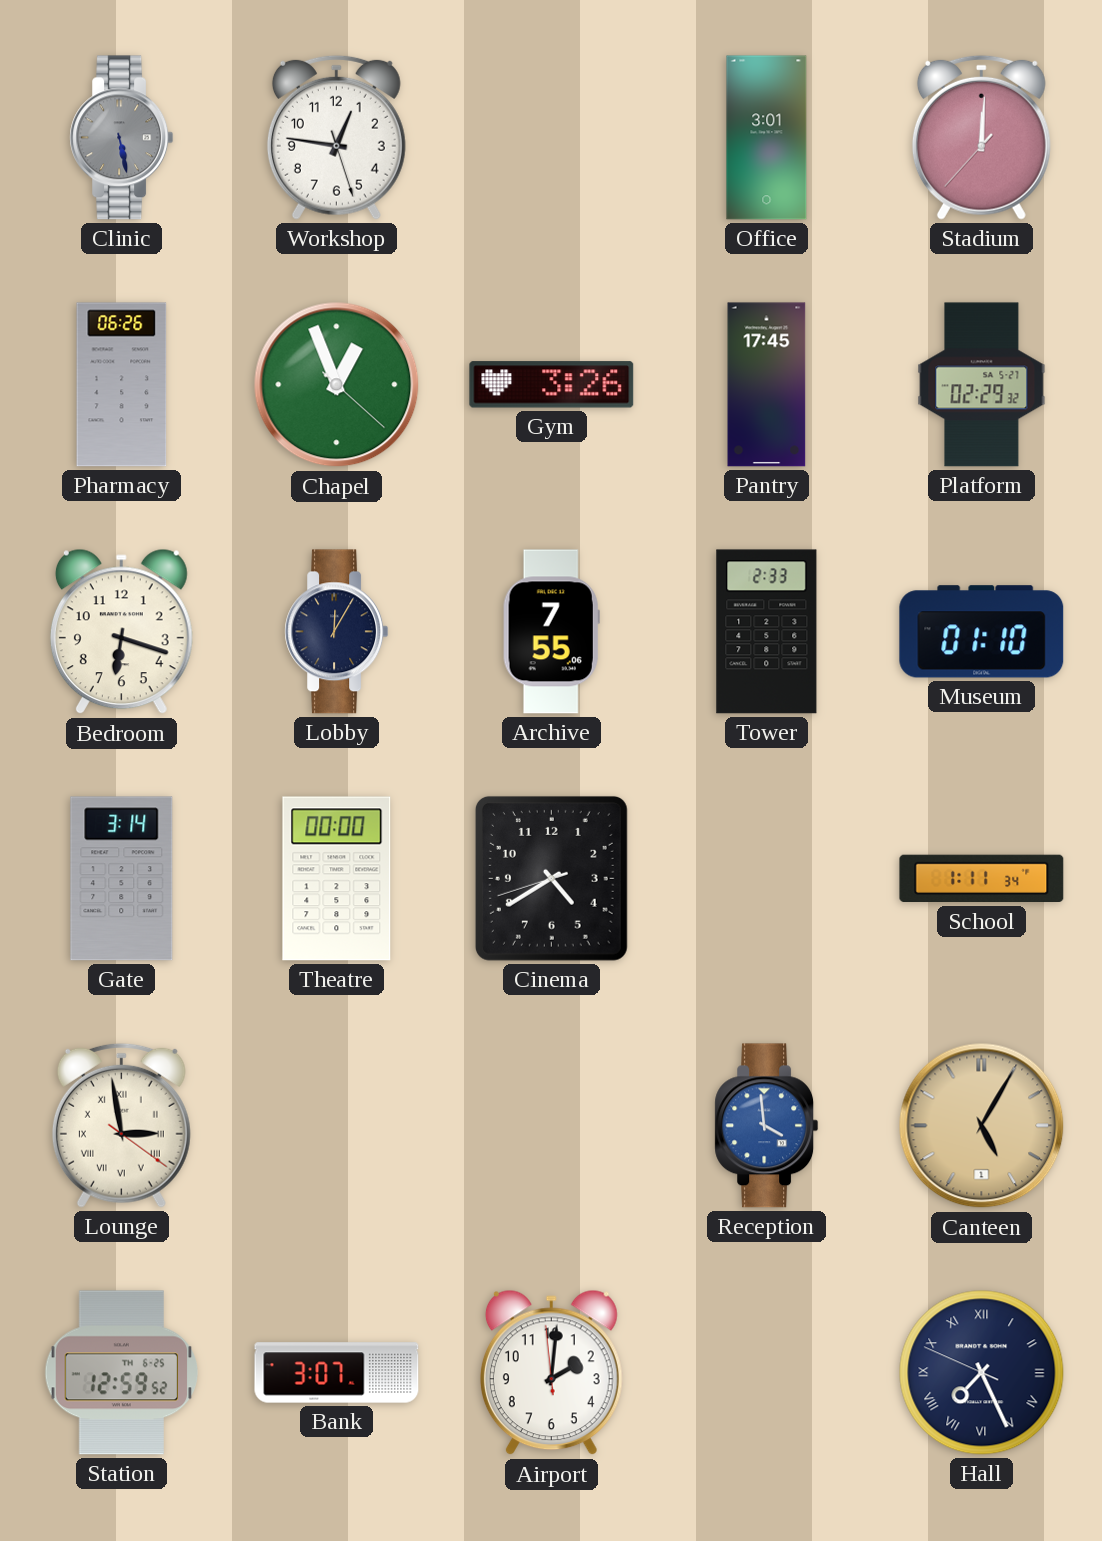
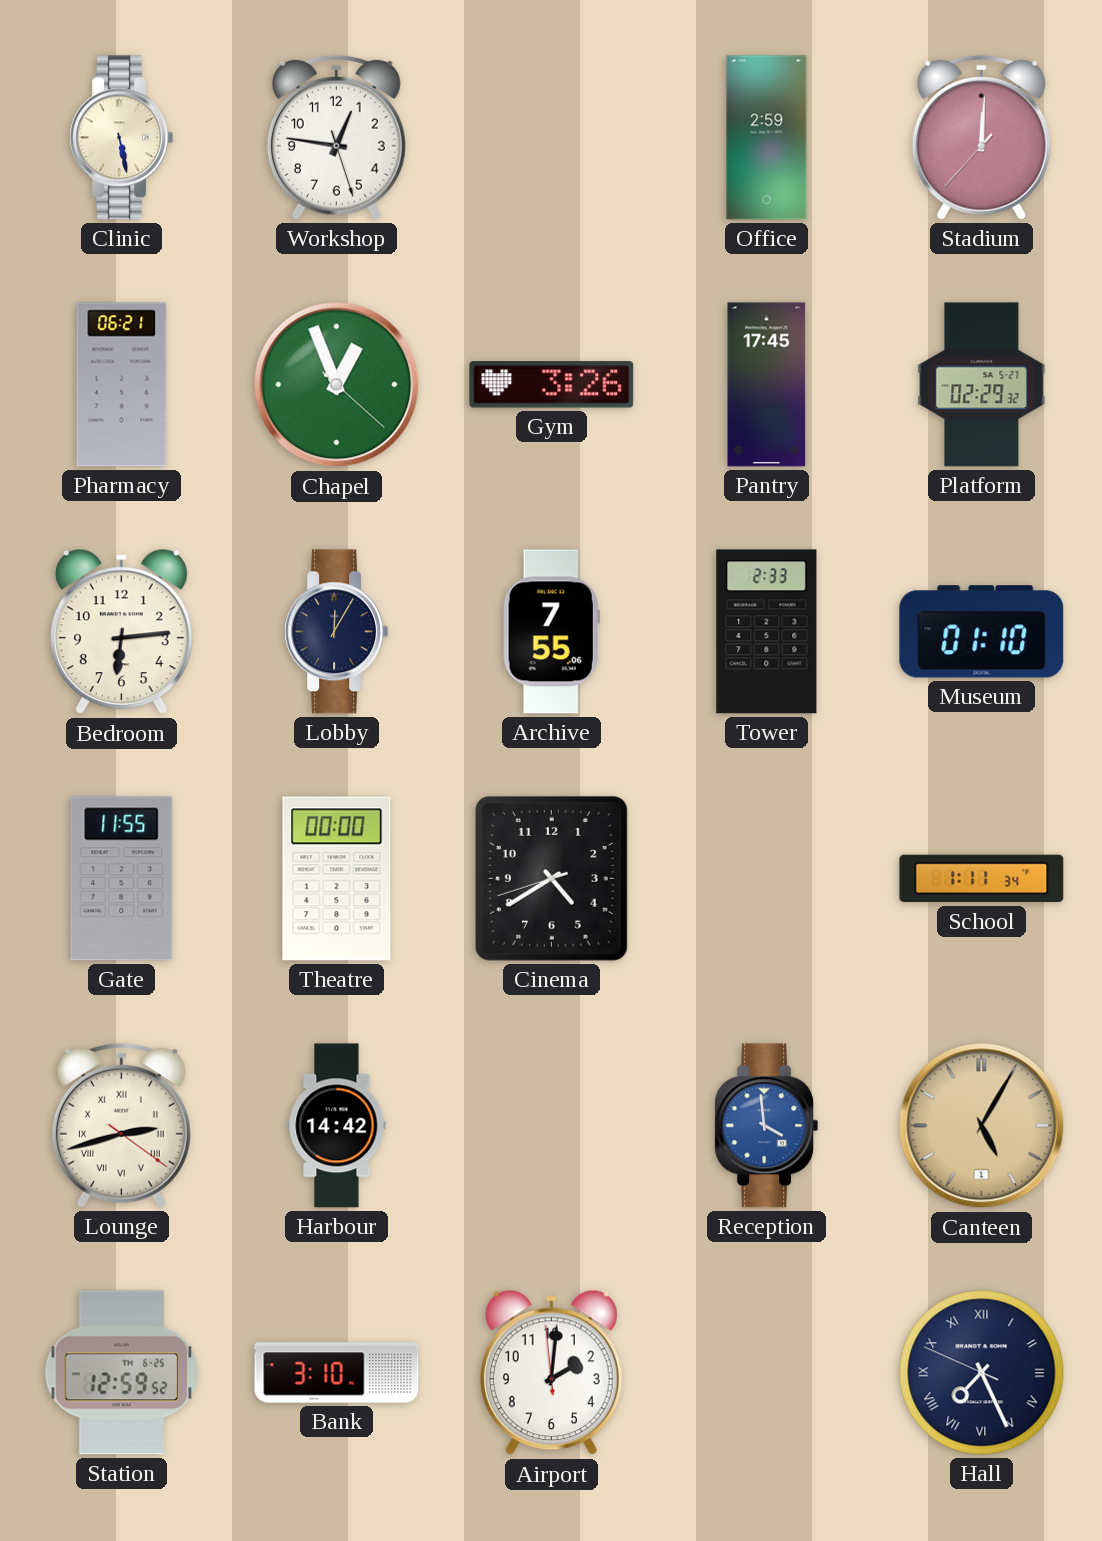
Clinic dial: grey -> cream
Office: 3:01 -> 2:59
Pharmacy: 06:26 -> 06:21
Bedroom: 6:18 -> 6:14
Gate: 3:14 -> 11:55
Lounge: 2:58 -> 2:42
Harbour: none -> 14:42
Bank: 3:07 -> 3:10
